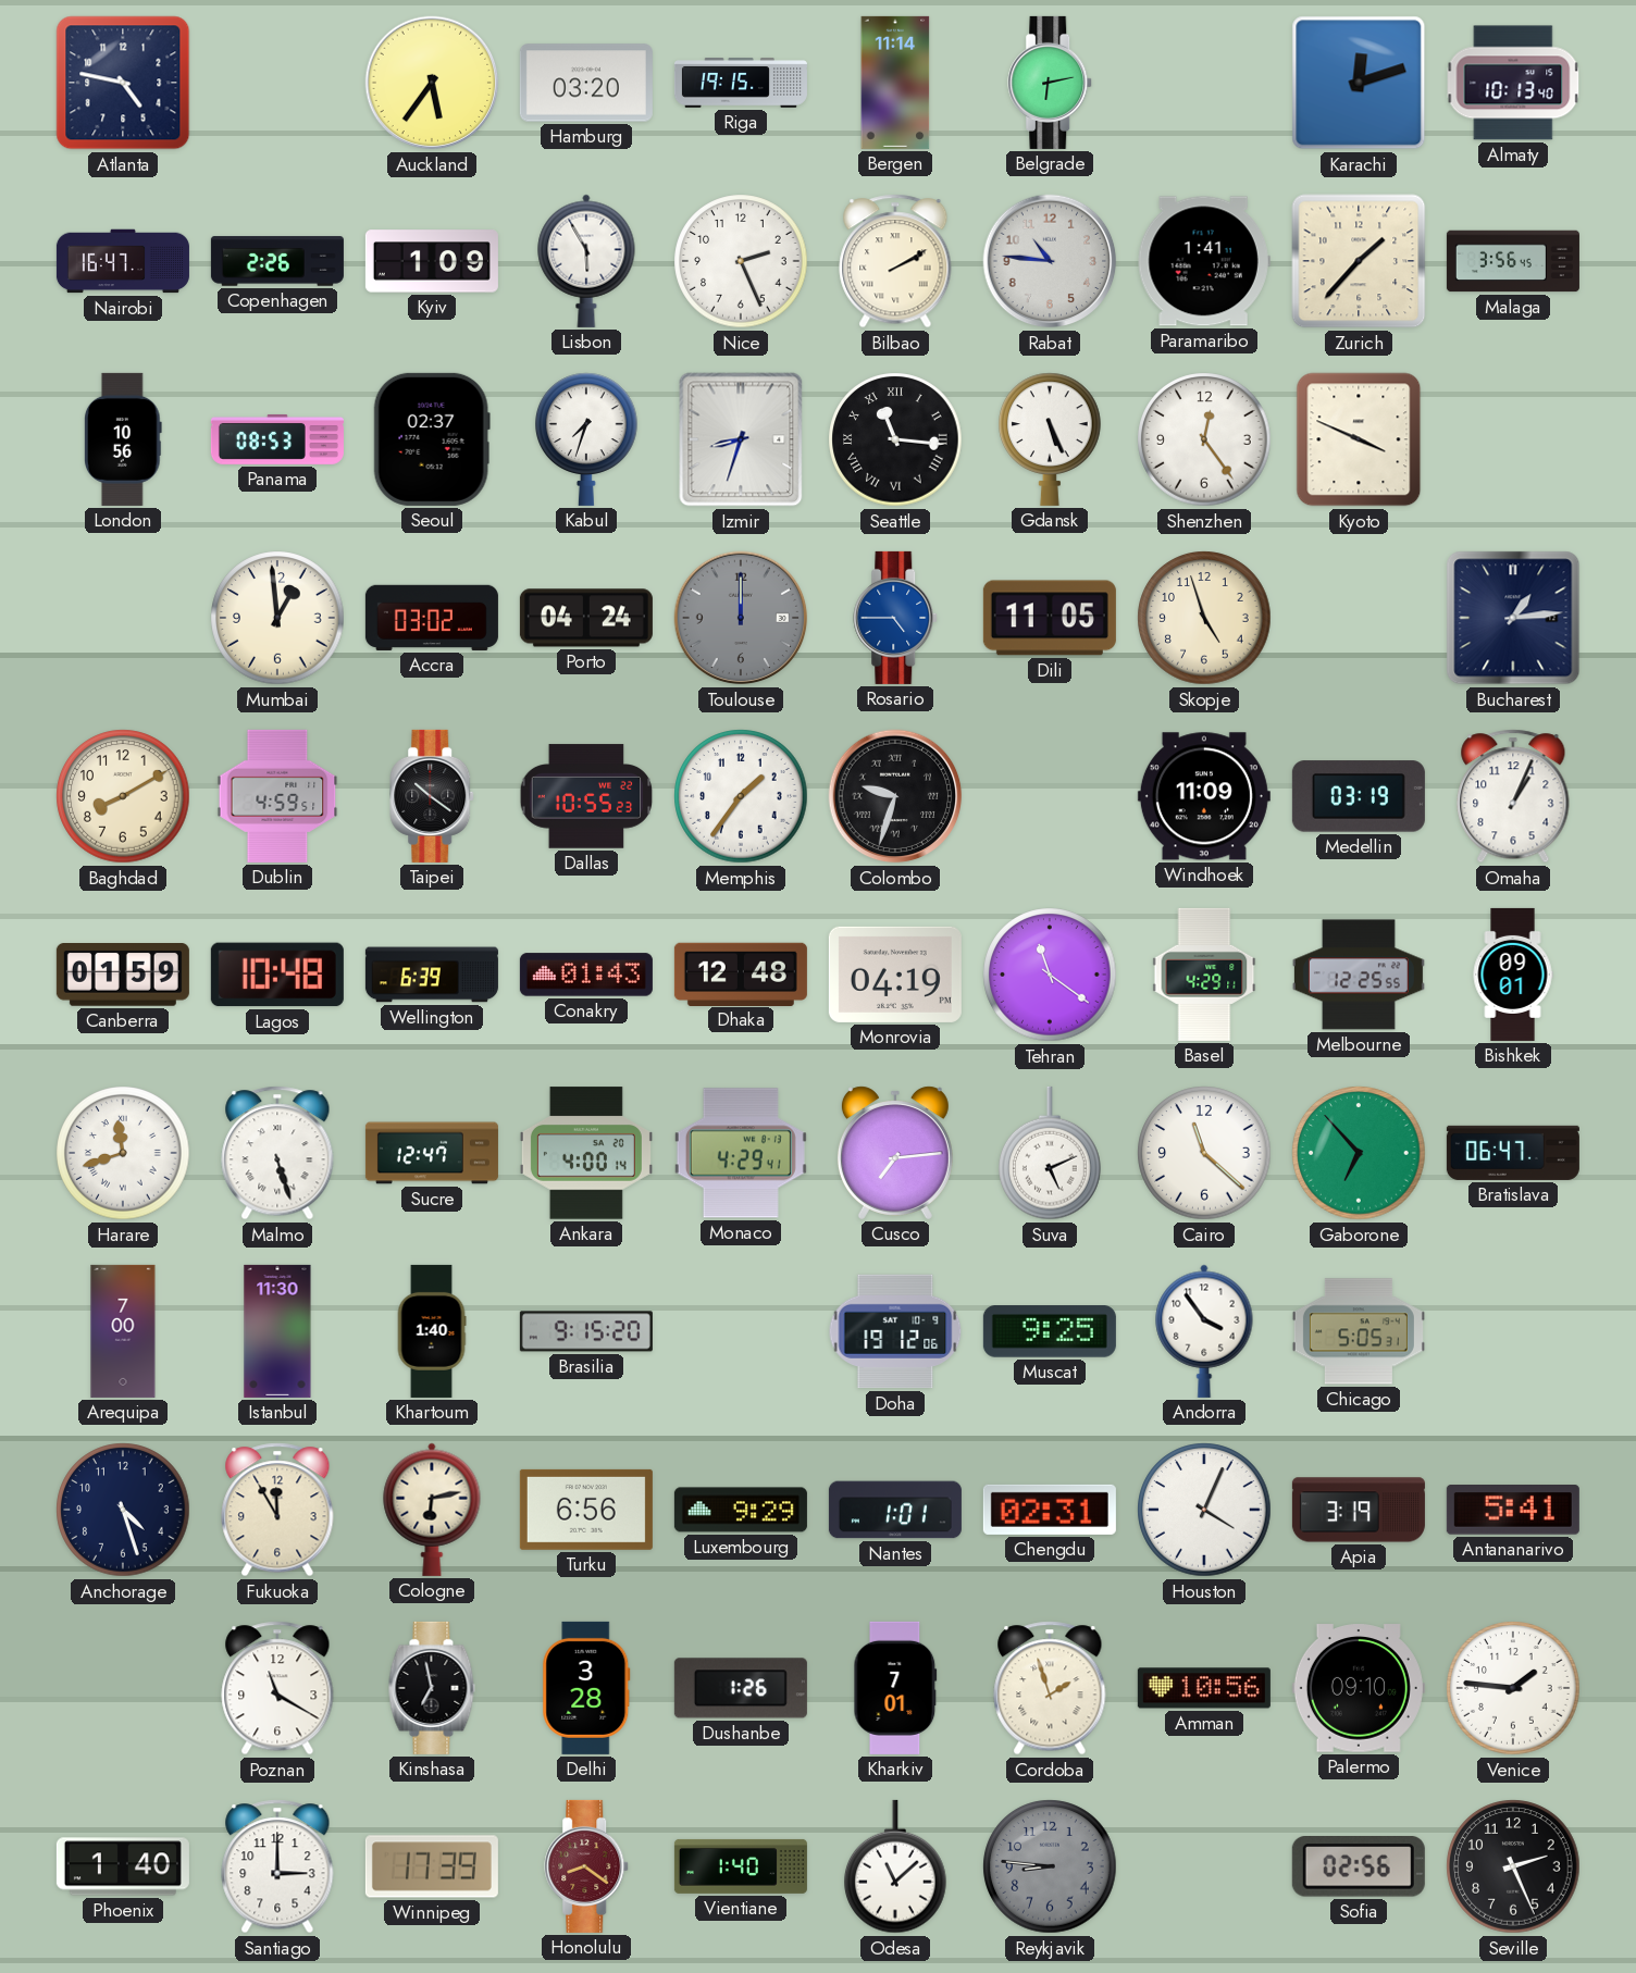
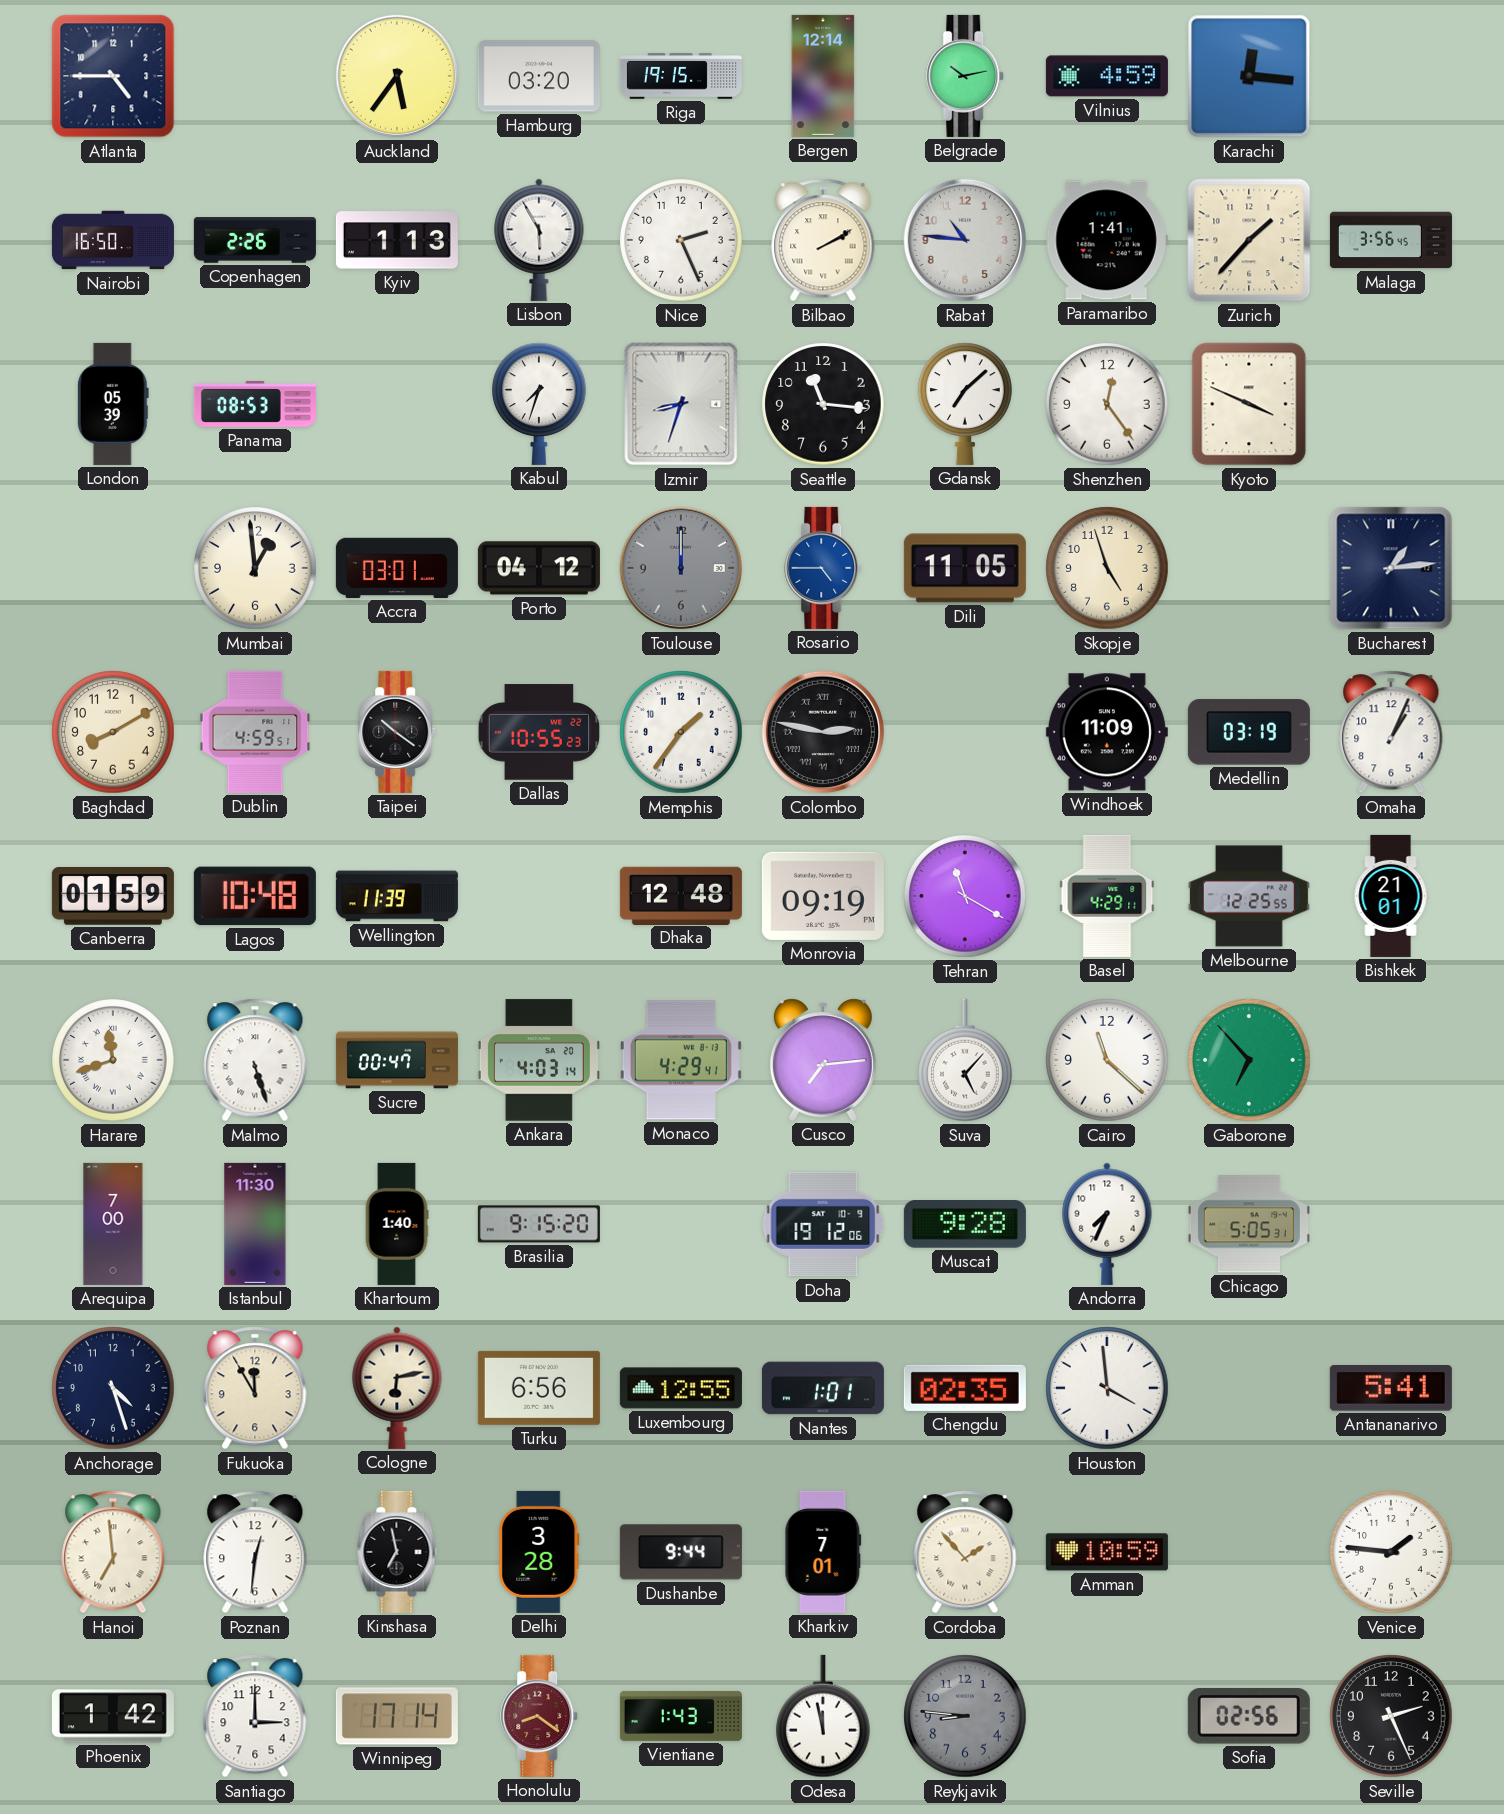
Atlanta: 4:47 -> 4:45
Bergen: 11:14 -> 12:14
Belgrade: 6:13 -> 10:13
Vilnius: none -> 4:59
Karachi: 12:12 -> 12:16
Almaty: 10:13 -> none
Nairobi: 16:47 -> 16:50
Kyiv: 1:09 -> 1:13
London: 10:56 -> 05:39
Seoul: 02:37 -> none
Seattle numerals: Roman -> Arabic
Gdansk: 5:26 -> 7:08
Accra: 03:02 -> 03:01
Porto: 04:24 -> 04:12
Colombo: 9:33 -> 2:47
Wellington: 6:39 -> 11:39
Conakry: 01:43 -> none
Monrovia: 04:19 -> 09:19
Tehran: 11:21 -> 11:20
Bishkek: 09:01 -> 21:01
Sucre: 12:47 -> 00:47
Ankara: 4:00 -> 4:03
Suva: 5:11 -> 5:07
Bratislava: 06:47 -> none
Muscat: 9:25 -> 9:28
Andorra: 3:54 -> 7:34
Luxembourg: 9:29 -> 12:55
Chengdu: 02:31 -> 02:35
Houston: 4:04 -> 3:59
Apia: 3:19 -> none
Hanoi: none -> 6:59
Poznan: 11:20 -> 12:31
Dushanbe: 1:26 -> 9:44
Cordoba: 1:57 -> 1:53
Amman: 10:56 -> 10:59
Palermo: 09:10 -> none
Phoenix: 1:40 -> 1:42
Winnipeg: 17:39 -> 17:14
Vientiane: 1:40 -> 1:43
Odesa: 11:08 -> 11:58
